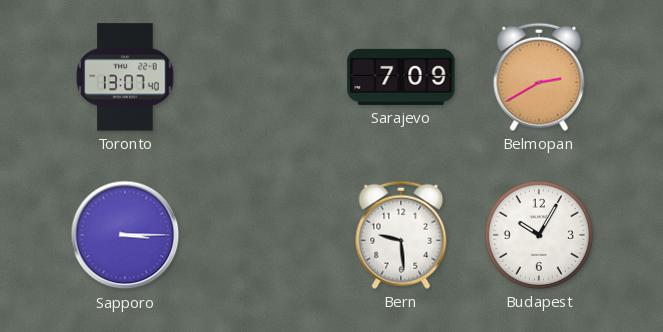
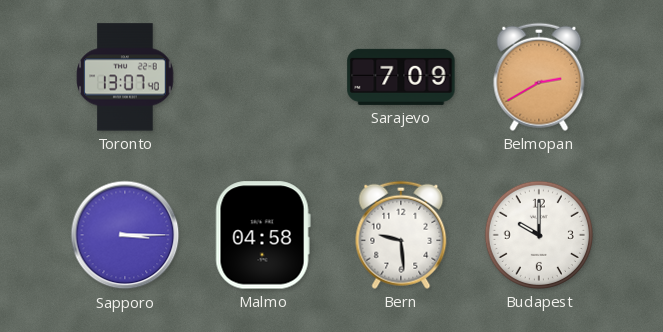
Malmo: none -> 04:58
Budapest: 10:05 -> 10:00
